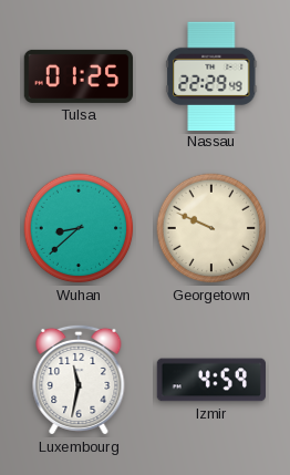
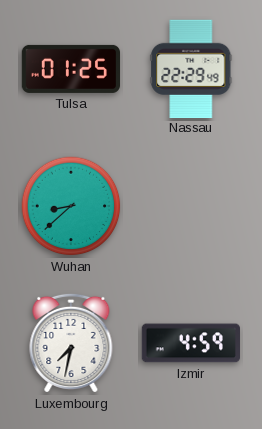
Georgetown: 9:49 -> none
Luxembourg: 11:32 -> 7:32
